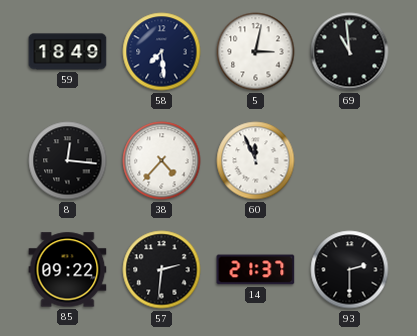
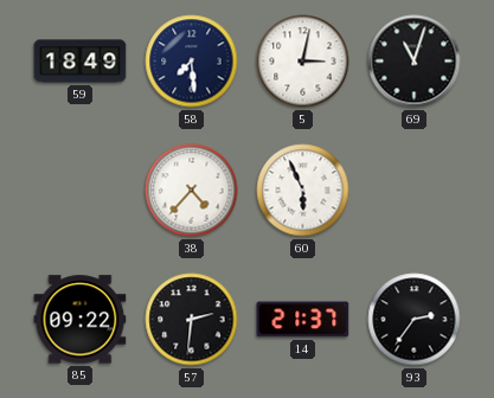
69: 10:59 -> 11:03
8: 12:16 -> none
60: 11:56 -> 5:56
93: 2:30 -> 2:36
